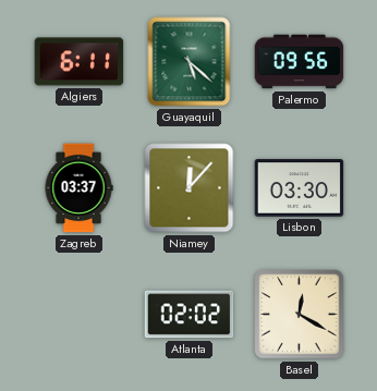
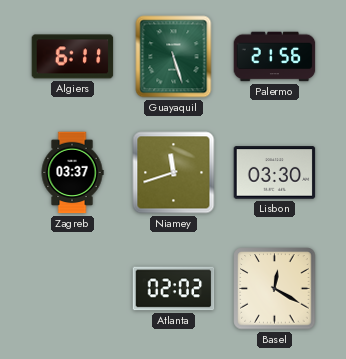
Guayaquil: 5:22 -> 5:27
Palermo: 09:56 -> 21:56
Niamey: 12:07 -> 11:42
